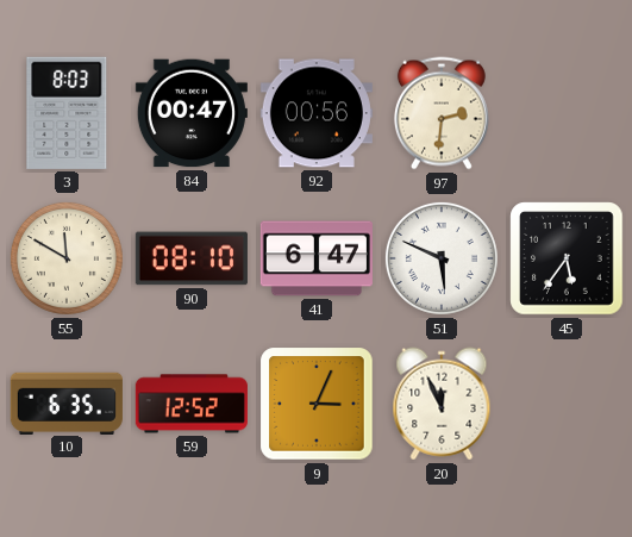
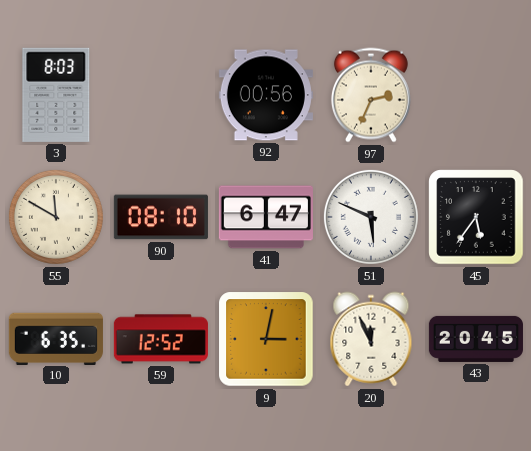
84: 00:47 -> none
97: 2:31 -> 2:34
9: 3:04 -> 3:02
43: none -> 20:45
